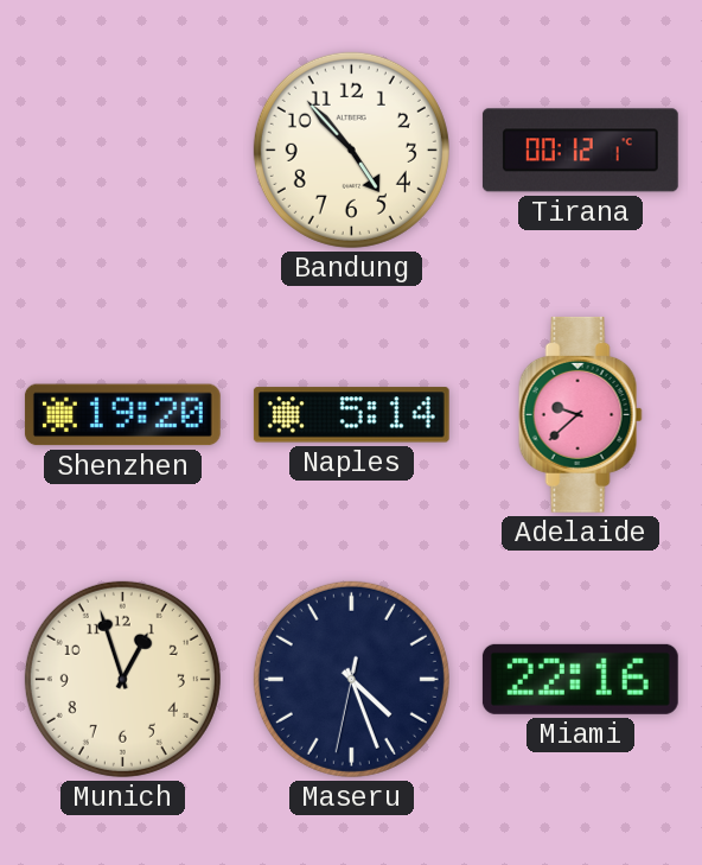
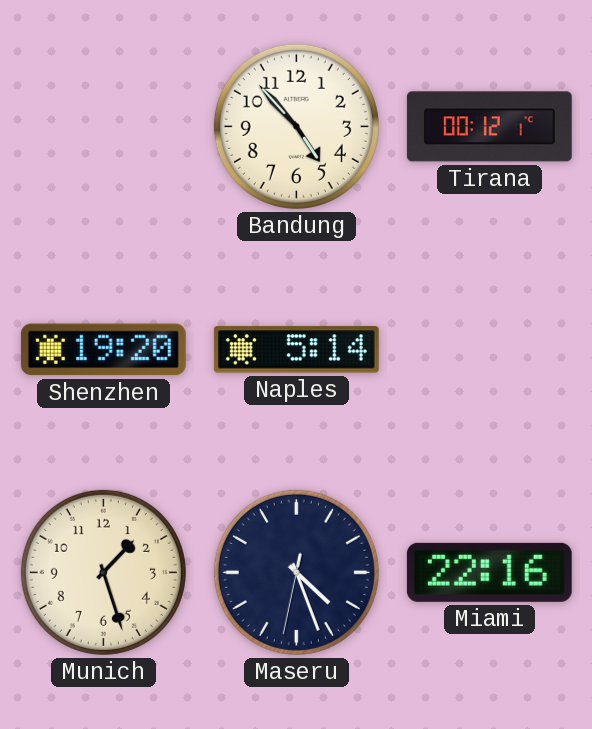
Adelaide: 9:38 -> none
Munich: 12:57 -> 1:27
